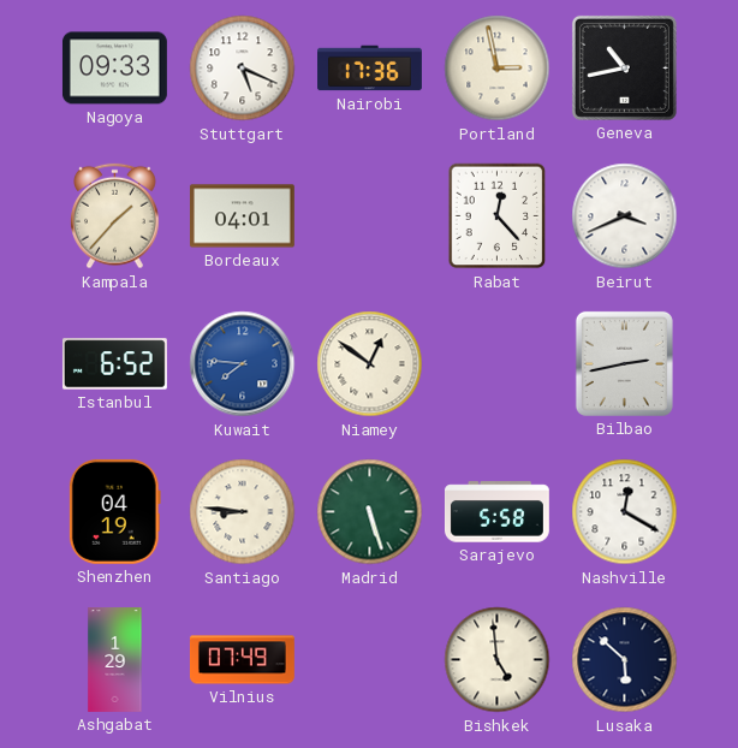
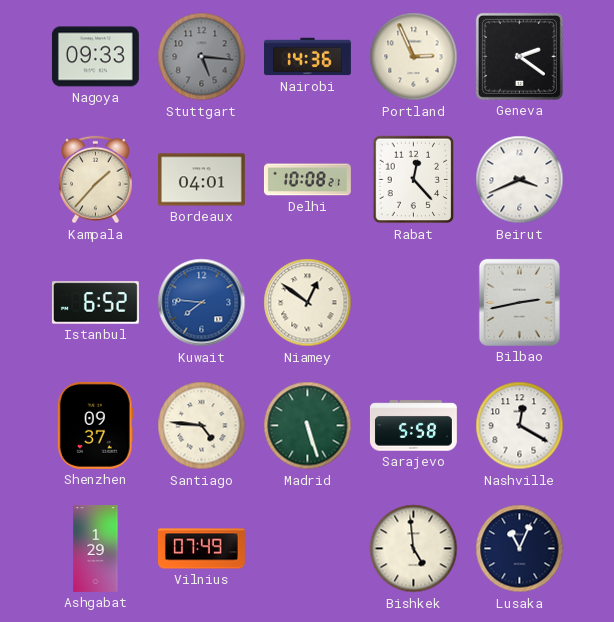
Stuttgart: 5:19 -> 5:16
Stuttgart dial: white -> grey
Nairobi: 17:36 -> 14:36
Portland: 2:58 -> 2:56
Geneva: 10:43 -> 2:21
Delhi: none -> 10:08
Shenzhen: 04:19 -> 09:37
Santiago: 8:46 -> 4:46
Lusaka: 5:52 -> 11:04
